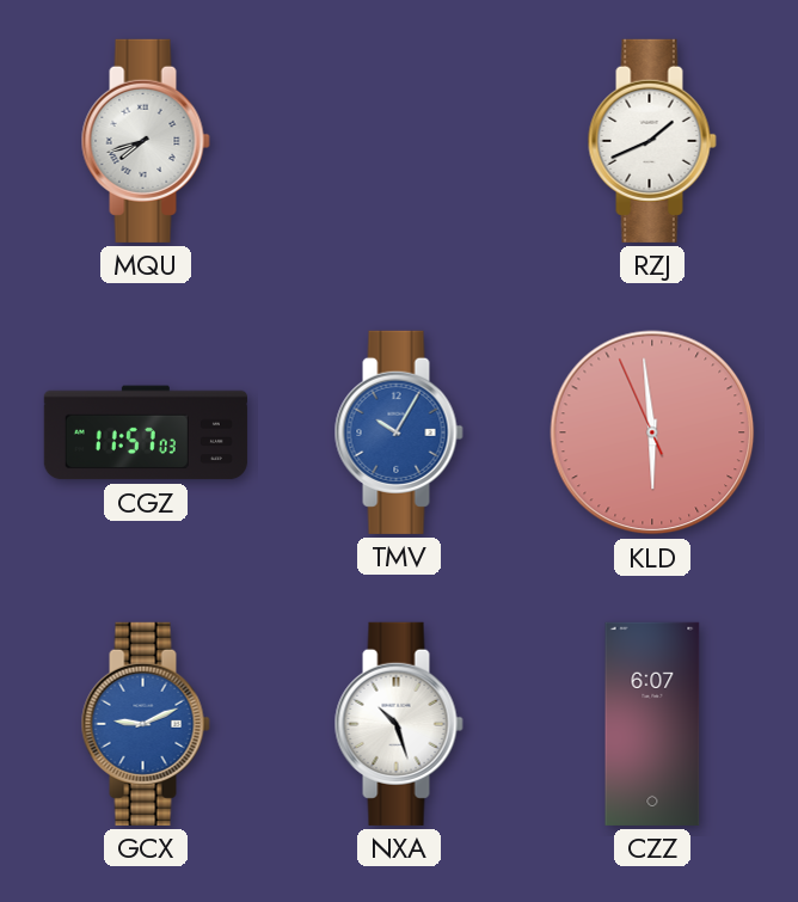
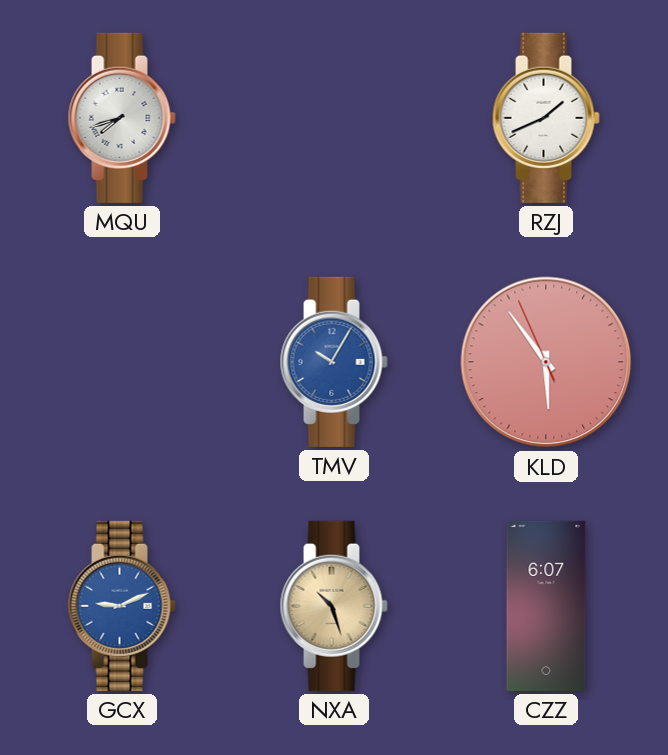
CGZ: 11:57 -> none
KLD: 5:58 -> 5:53
NXA dial: white -> champagne
